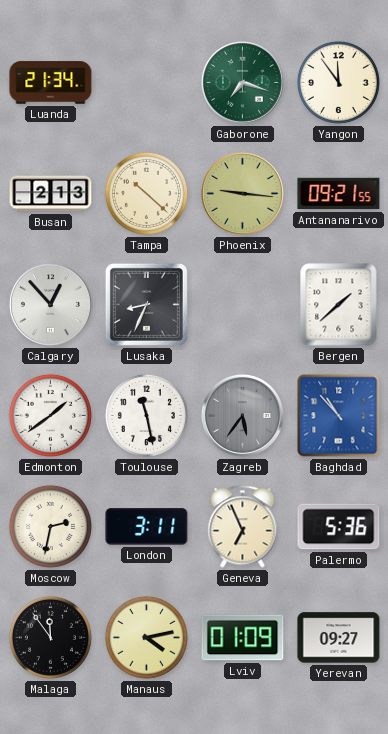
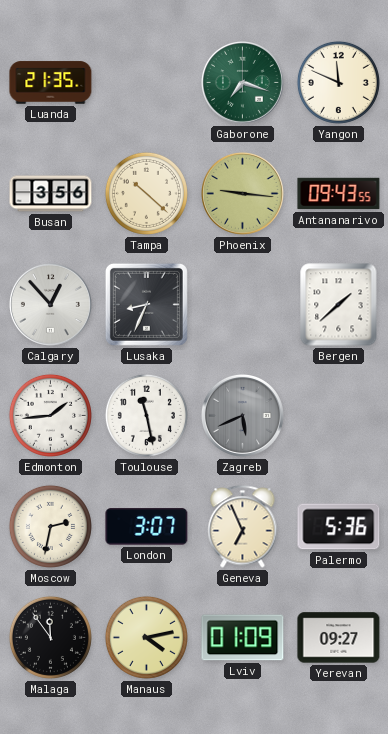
Luanda: 21:34 -> 21:35
Yangon: 11:54 -> 11:49
Busan: 2:13 -> 3:56
Antananarivo: 09:21 -> 09:43
Edmonton: 1:39 -> 1:44
Zagreb: 5:36 -> 5:41
Baghdad: 10:53 -> none
London: 3:11 -> 3:07
